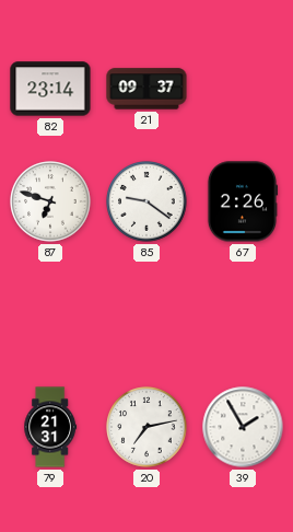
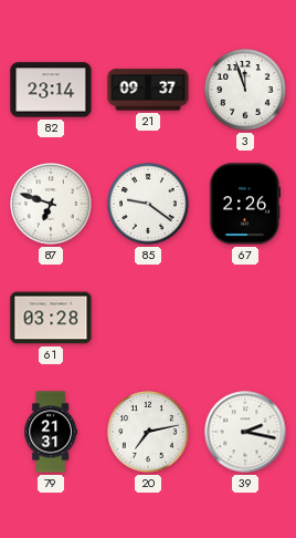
3: none -> 11:57
61: none -> 03:28
39: 1:55 -> 2:17
